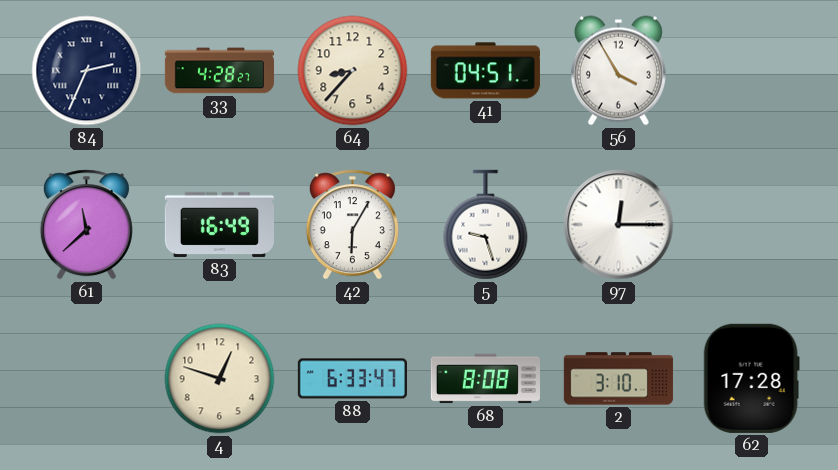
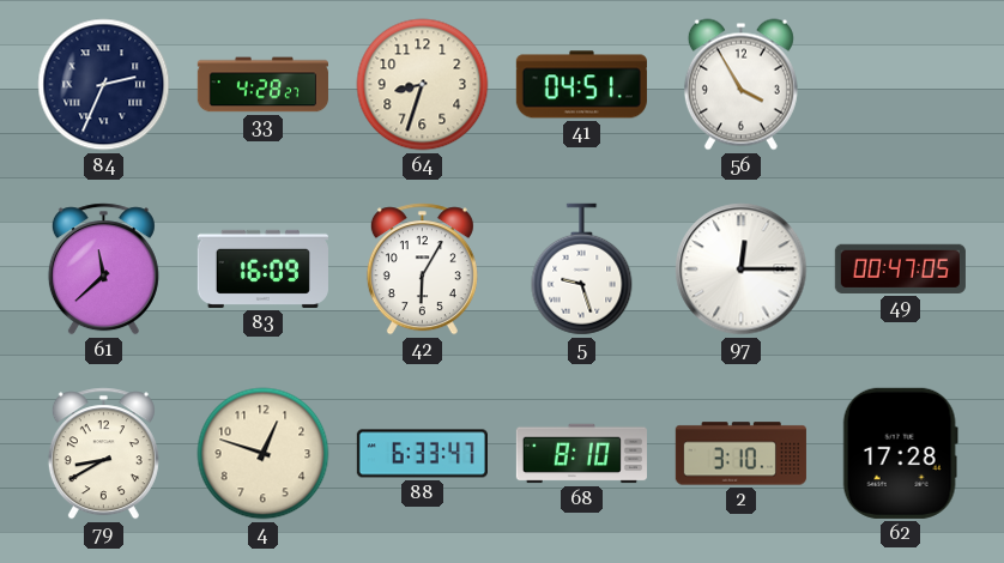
64: 8:37 -> 8:33
83: 16:49 -> 16:09
49: none -> 00:47
79: none -> 8:40
68: 8:08 -> 8:10
